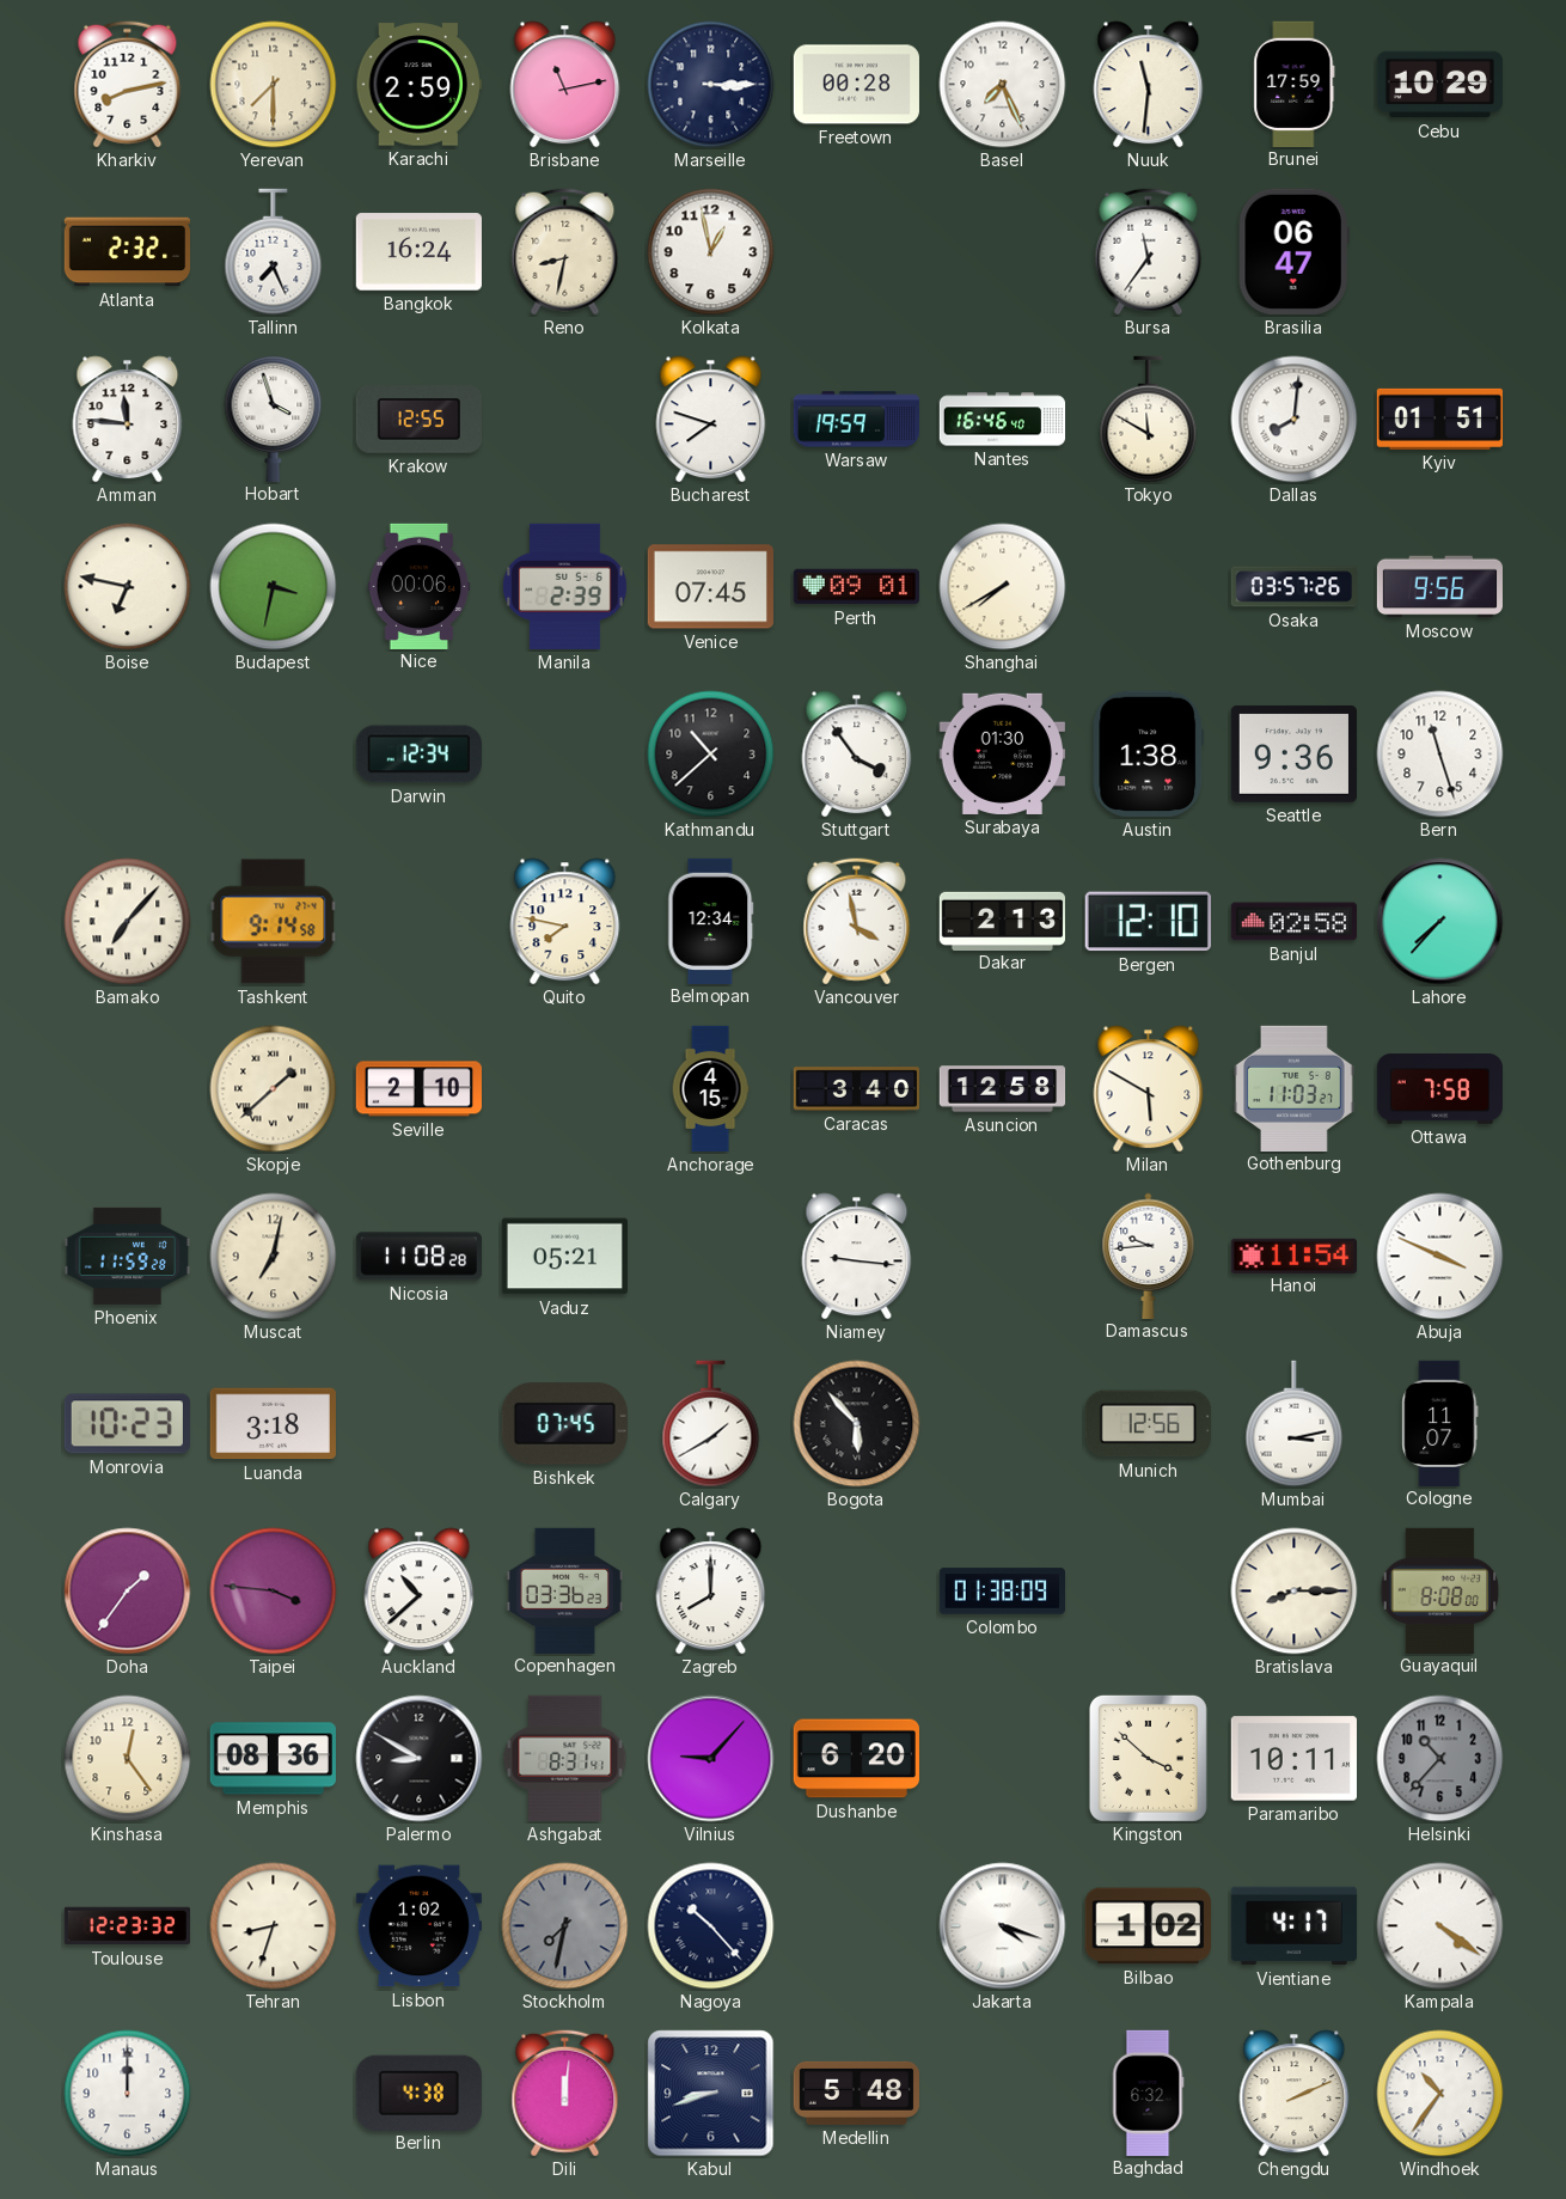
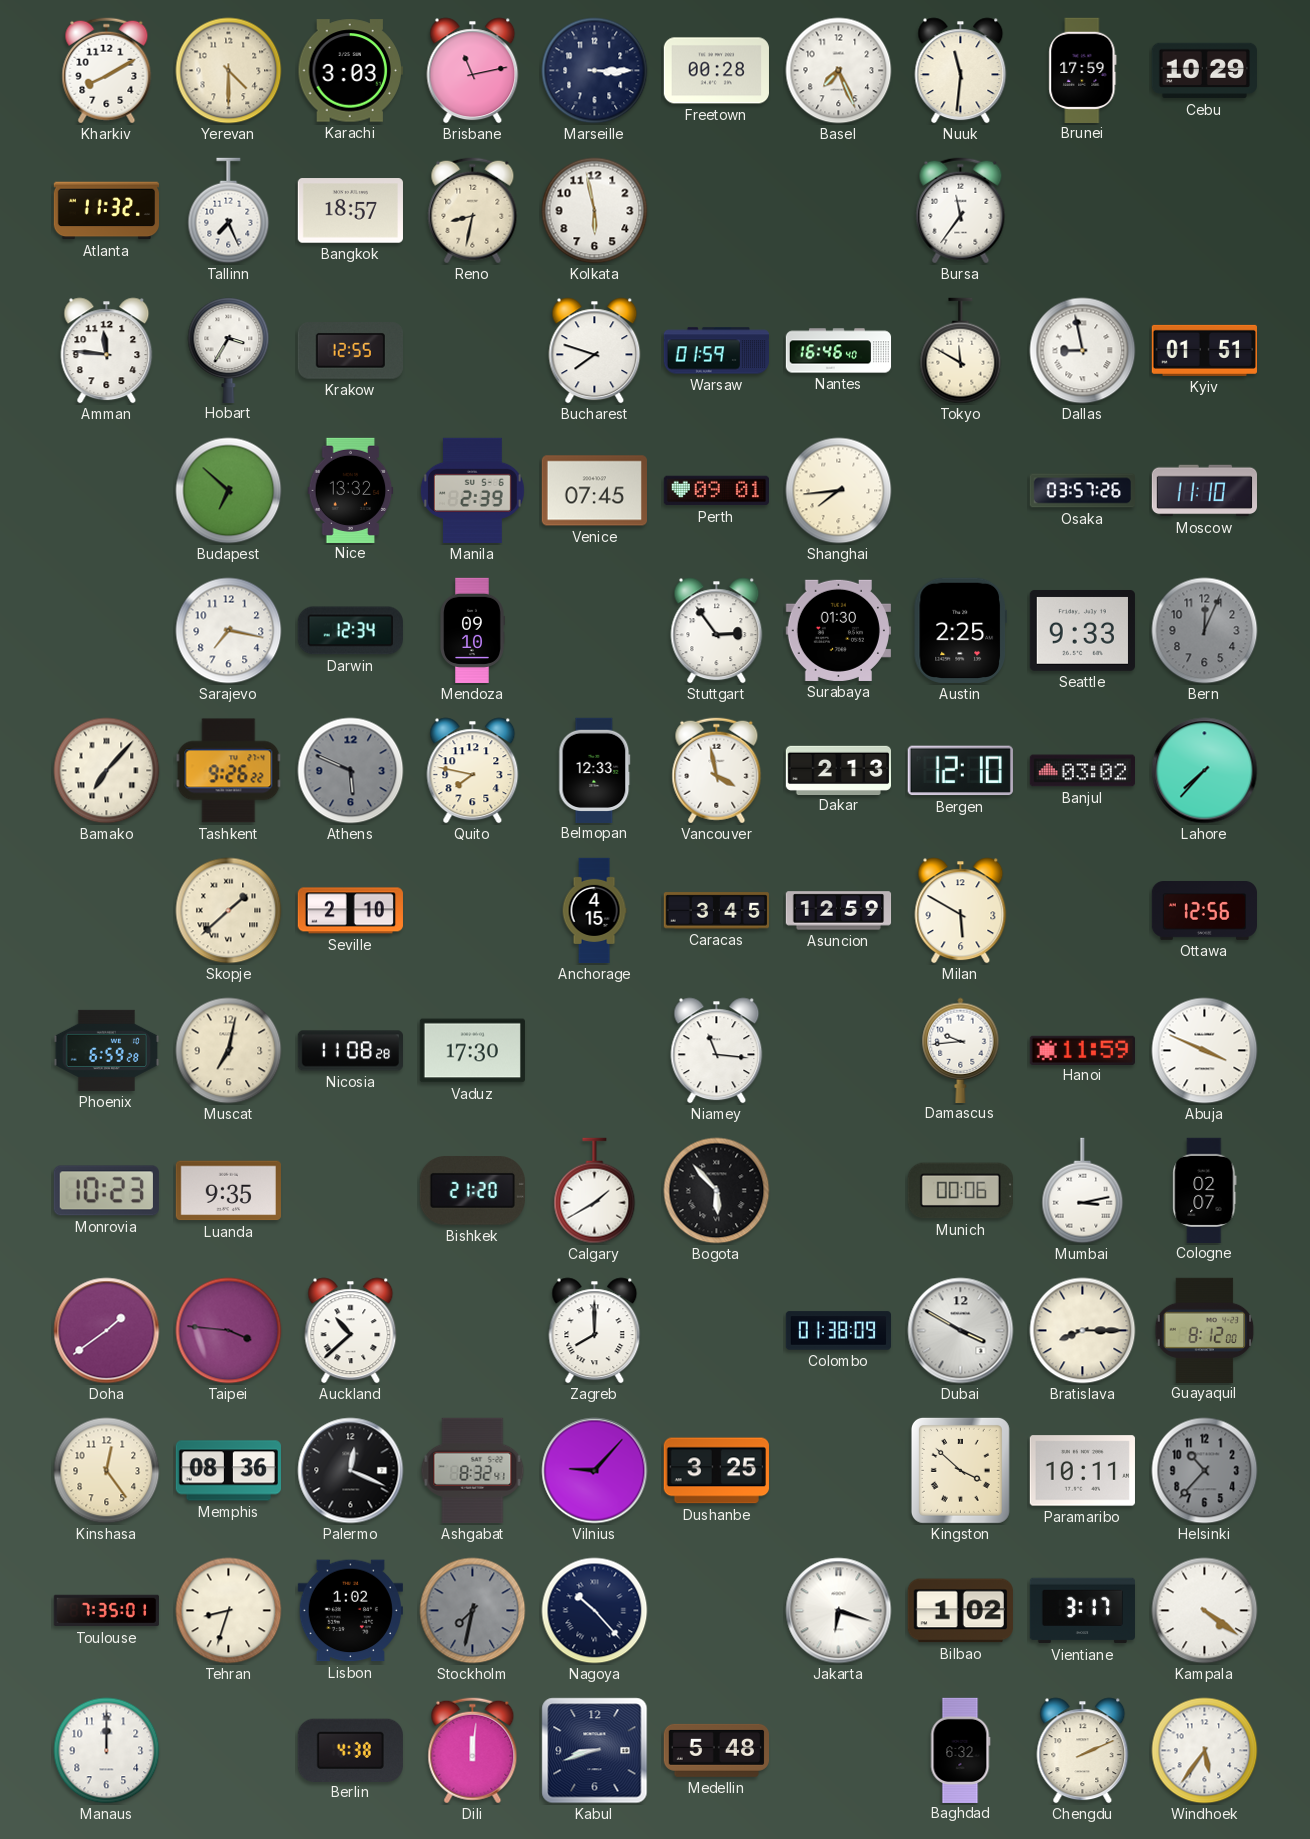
Kharkiv: 8:13 -> 8:10
Yerevan: 7:30 -> 4:30
Karachi: 2:59 -> 3:03
Atlanta: 2:32 -> 11:32
Bangkok: 16:24 -> 18:57
Kolkata: 12:58 -> 5:58
Brasilia: 06:47 -> none
Hobart: 3:57 -> 3:35
Warsaw: 19:59 -> 01:59
Dallas: 8:01 -> 8:58
Boise: 6:47 -> none
Budapest: 3:32 -> 6:52
Nice: 00:06 -> 13:32
Shanghai: 7:40 -> 7:44
Moscow: 9:56 -> 11:10
Sarajevo: none -> 7:17
Mendoza: none -> 09:10
Kathmandu: 10:38 -> none
Stuttgart: 3:54 -> 2:54
Austin: 1:38 -> 2:25
Seattle: 9:36 -> 9:33
Bern: 11:27 -> 12:04
Bern dial: white -> grey
Tashkent: 9:14 -> 9:26
Athens: none -> 5:49
Belmopan: 12:34 -> 12:33
Banjul: 02:58 -> 03:02
Caracas: 3:40 -> 3:45
Asuncion: 12:58 -> 12:59
Gothenburg: 11:03 -> none
Ottawa: 7:58 -> 12:56
Phoenix: 11:59 -> 6:59
Vaduz: 05:21 -> 17:30
Niamey: 9:16 -> 11:16
Hanoi: 11:54 -> 11:59
Luanda: 3:18 -> 9:35
Bishkek: 07:45 -> 21:20
Munich: 12:56 -> 00:06
Cologne: 11:07 -> 02:07
Doha: 1:36 -> 1:39
Copenhagen: 03:36 -> none
Dubai: none -> 3:50
Guayaquil: 8:08 -> 8:12
Palermo: 8:50 -> 12:19
Ashgabat: 8:31 -> 8:32
Dushanbe: 6:20 -> 3:25
Toulouse: 12:23 -> 7:35
Jakarta: 4:18 -> 6:18
Vientiane: 4:17 -> 3:17
Windhoek: 10:36 -> 5:36
